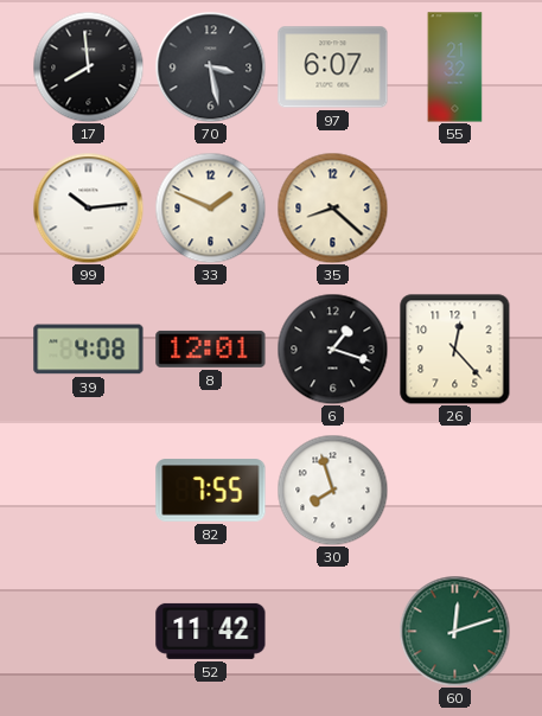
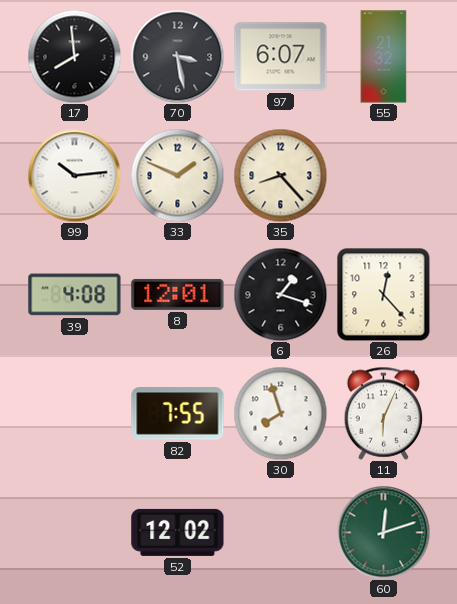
35: 8:22 -> 8:23
11: none -> 6:04
52: 11:42 -> 12:02
